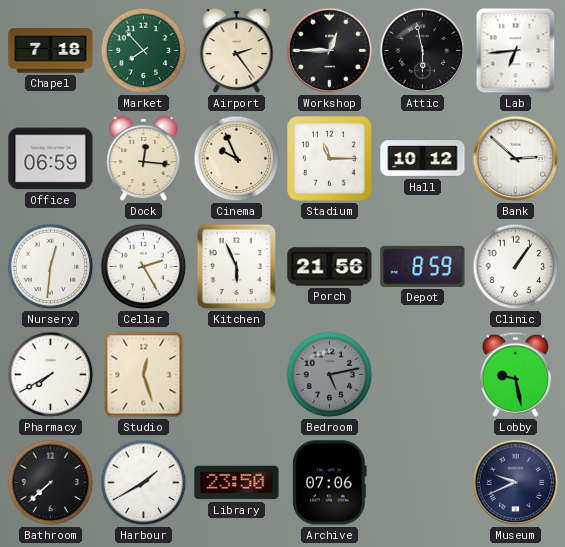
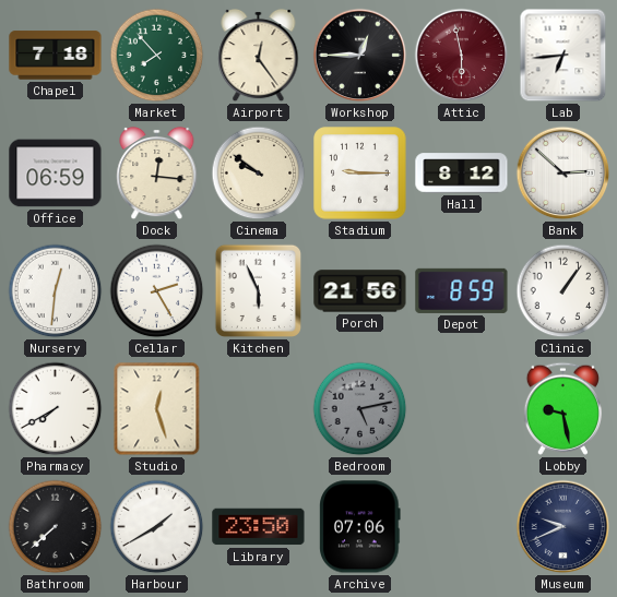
Airport: 2:24 -> 12:24
Attic dial: black -> burgundy
Cinema: 9:56 -> 9:51
Stadium: 11:15 -> 9:15
Hall: 10:12 -> 8:12
